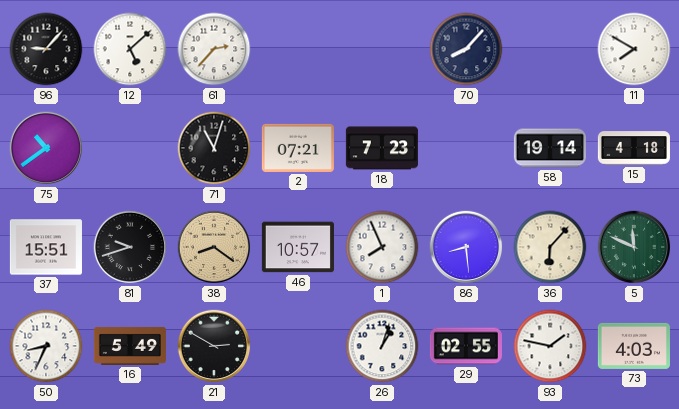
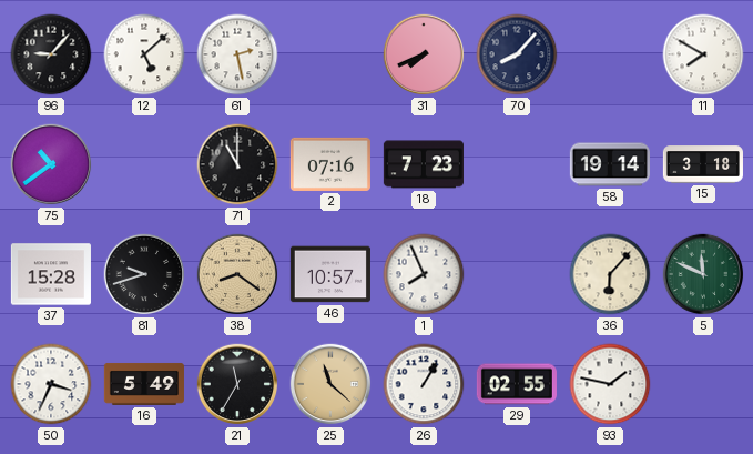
61: 2:37 -> 2:28
31: none -> 7:41
71: 11:03 -> 11:00
2: 07:21 -> 07:16
15: 4:18 -> 3:18
37: 15:51 -> 15:28
86: 8:29 -> none
50: 8:34 -> 3:34
21: 2:50 -> 11:35
25: none -> 11:22
26: 1:03 -> 1:05
73: 4:03 -> none
